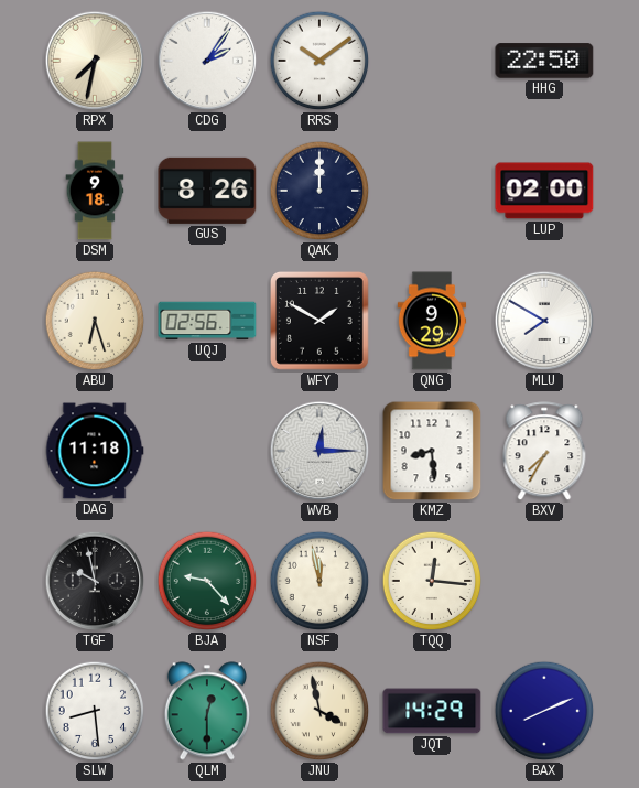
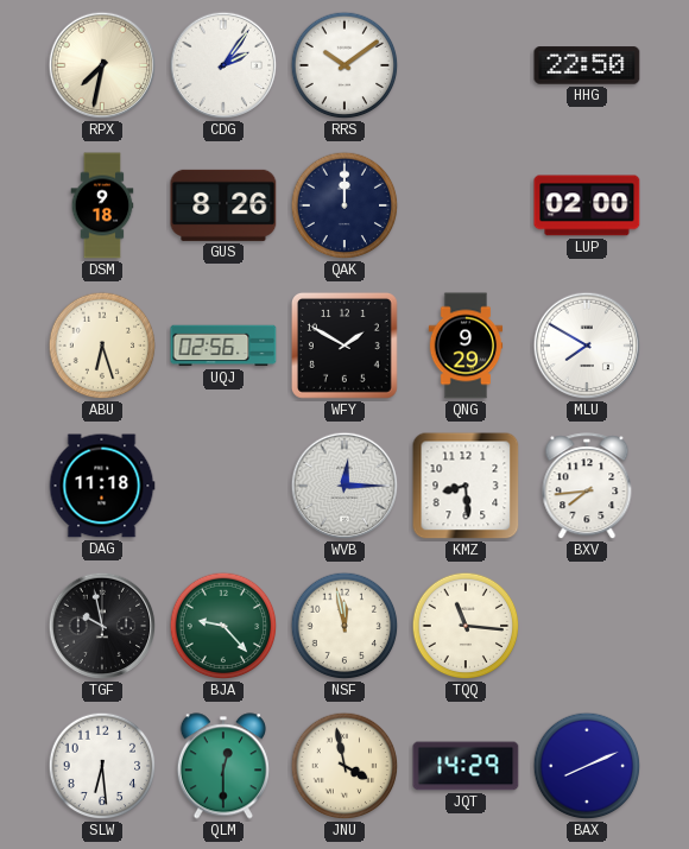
BXV: 7:35 -> 7:44
TQQ: 12:16 -> 11:16
SLW: 8:29 -> 6:29
